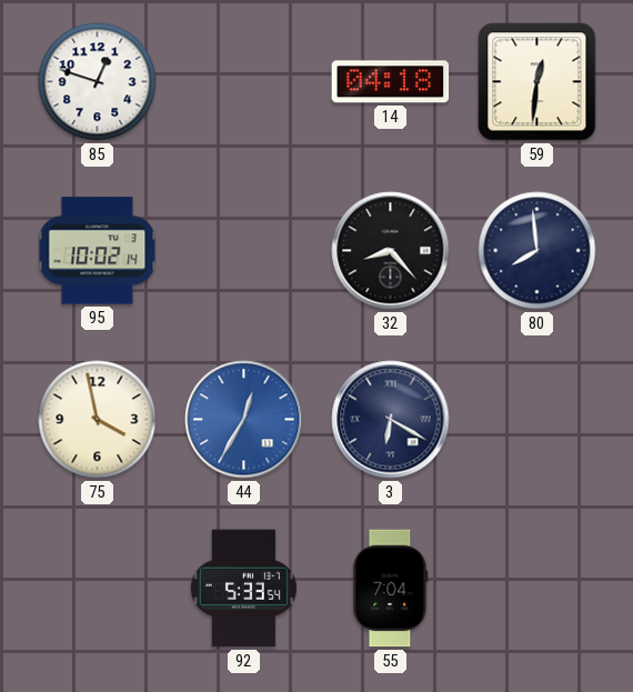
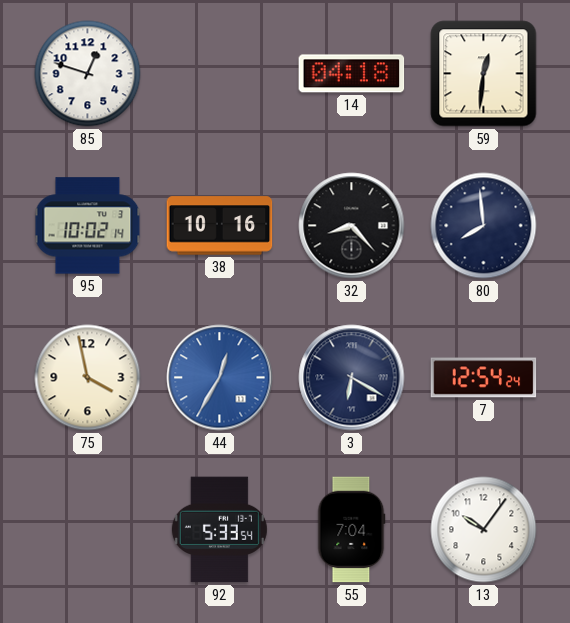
38: none -> 10:16
7: none -> 12:54
13: none -> 10:06
